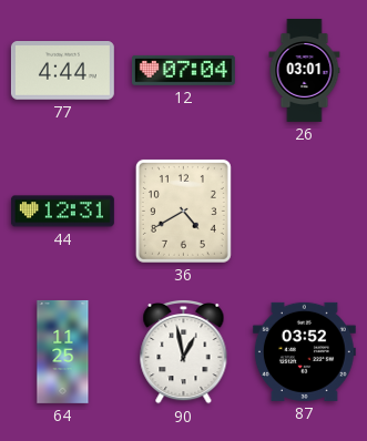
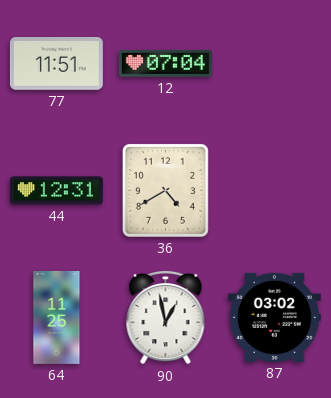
77: 4:44 -> 11:51
26: 03:01 -> none
87: 03:52 -> 03:02
